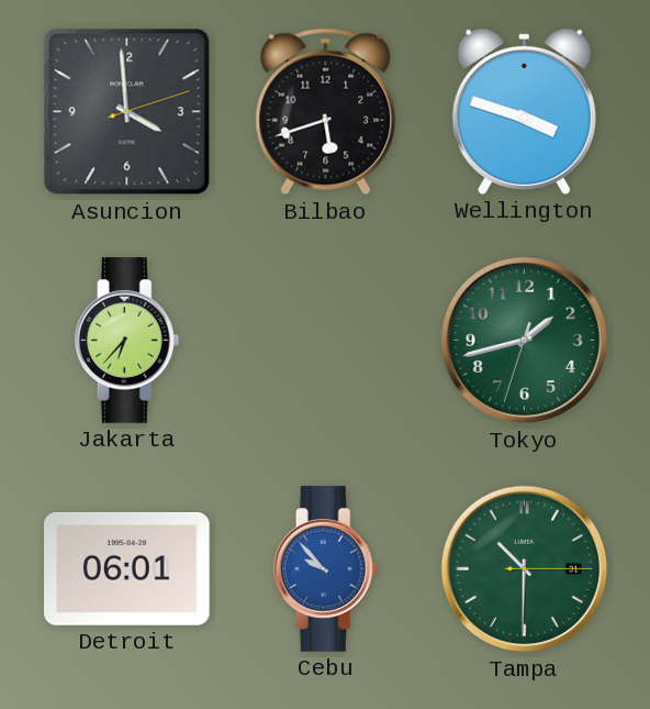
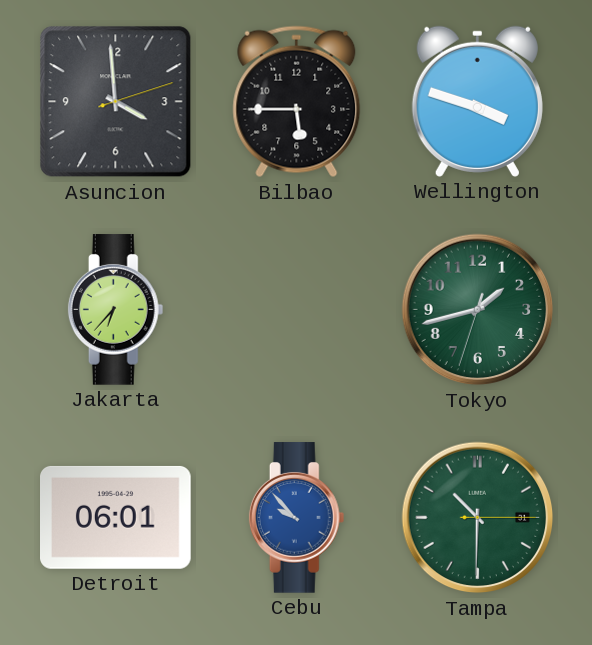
Bilbao: 5:42 -> 5:45
